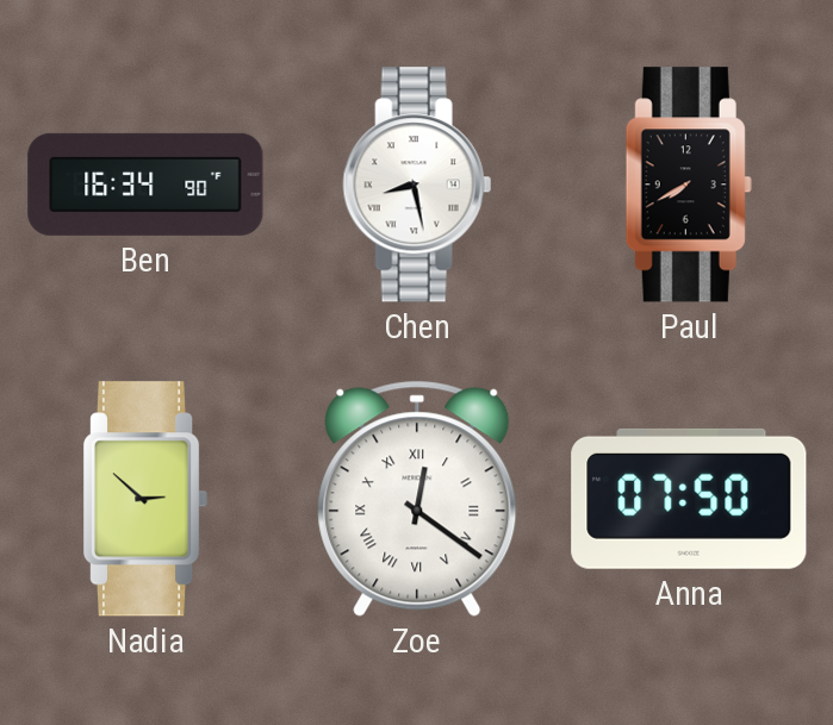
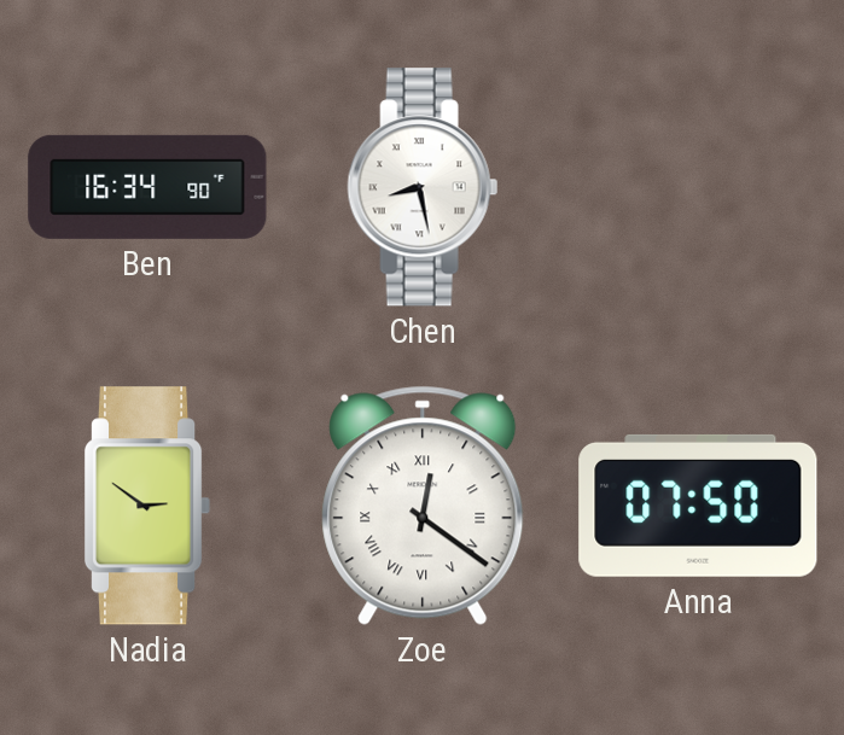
Paul: 7:40 -> none
Nadia: 2:52 -> 2:51
